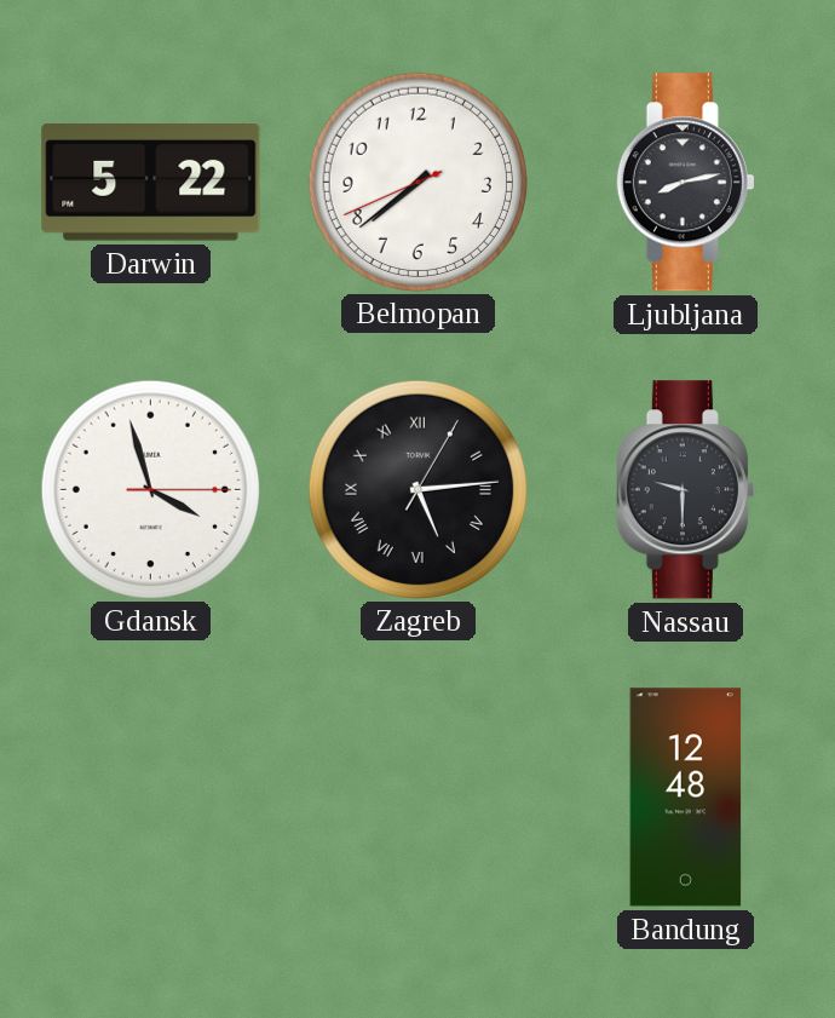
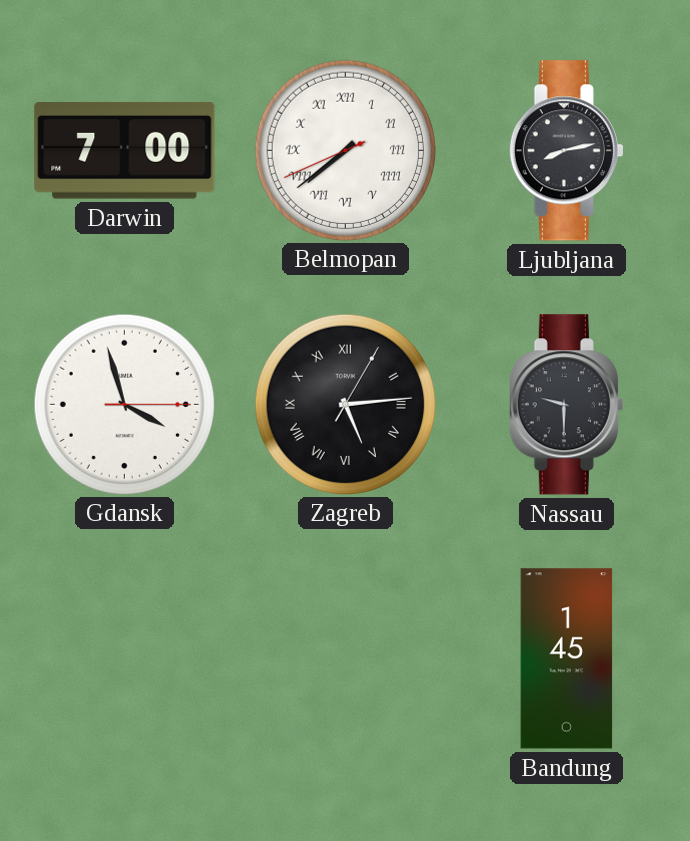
Darwin: 5:22 -> 7:00
Belmopan numerals: Arabic -> Roman
Bandung: 12:48 -> 1:45
